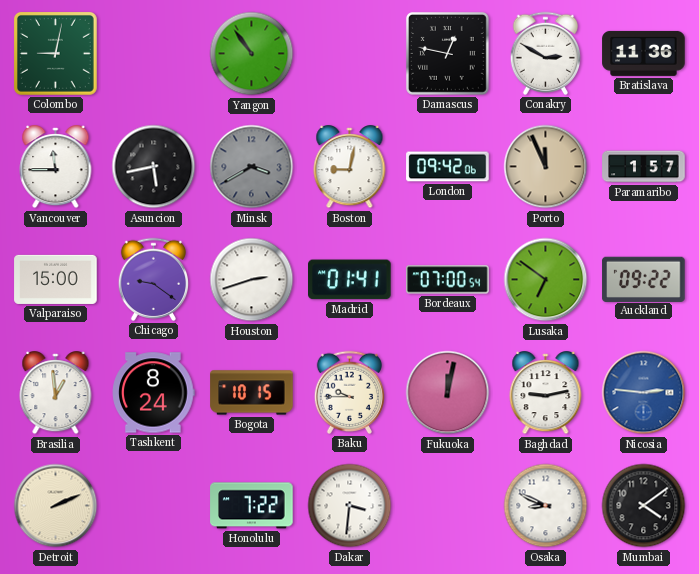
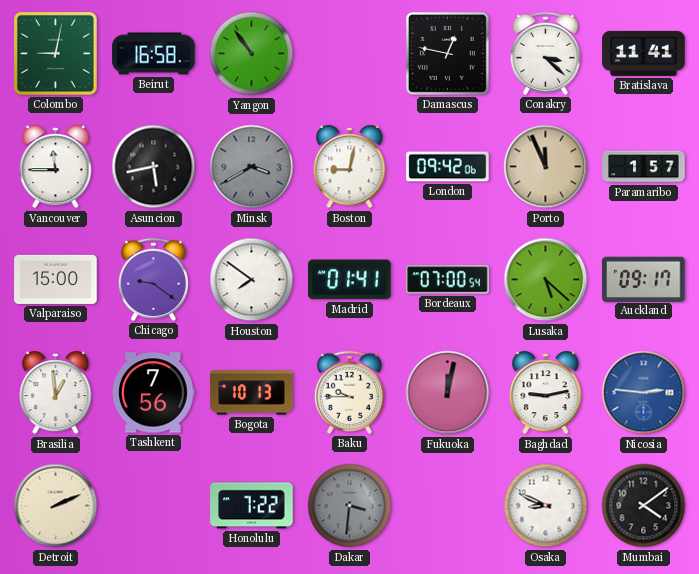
Beirut: none -> 16:58
Conakry: 2:50 -> 3:22
Bratislava: 11:36 -> 11:41
Houston: 2:42 -> 7:51
Lusaka: 6:51 -> 5:22
Auckland: 09:22 -> 09:17
Tashkent: 8:24 -> 7:56
Bogota: 10:15 -> 10:13
Dakar dial: white -> grey
